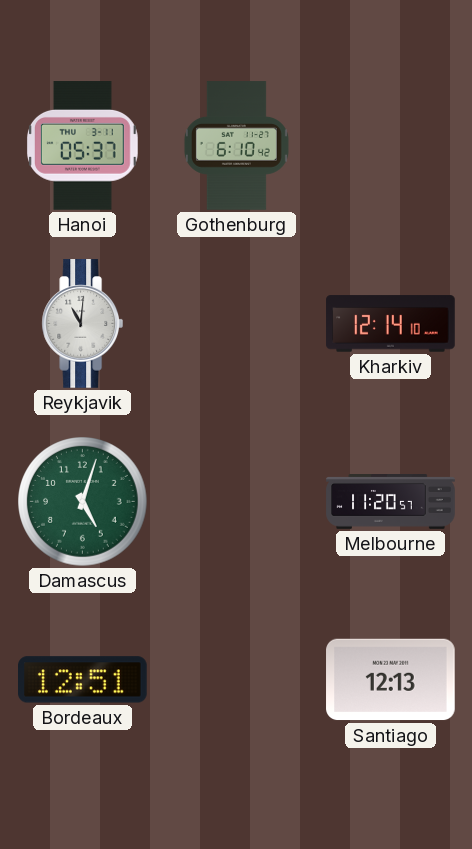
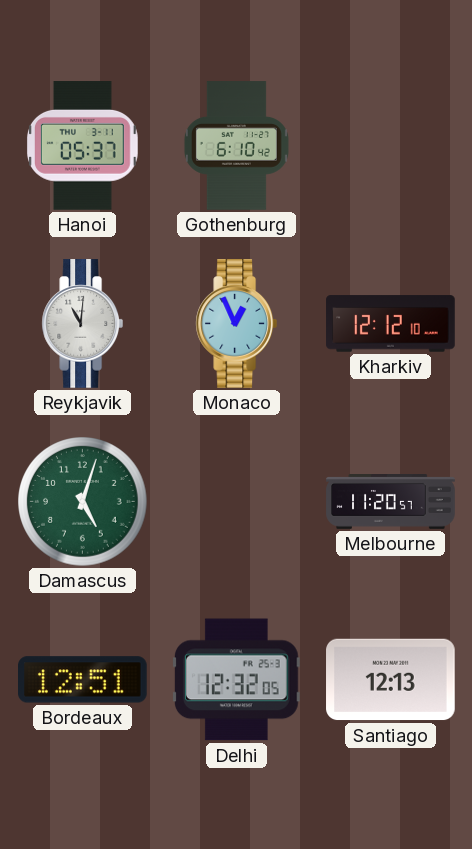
Monaco: none -> 12:56
Kharkiv: 12:14 -> 12:12
Delhi: none -> 12:32
